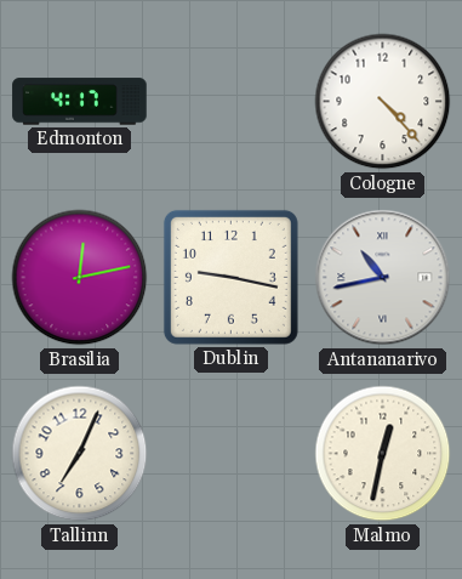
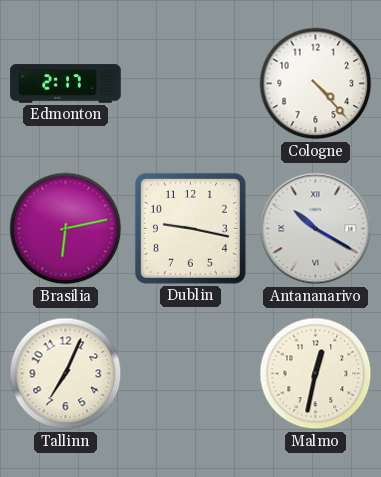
Edmonton: 4:17 -> 2:17
Brasilia: 12:13 -> 6:13
Antananarivo: 10:43 -> 10:20
